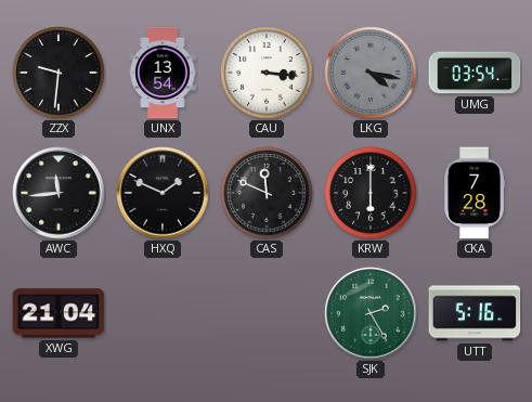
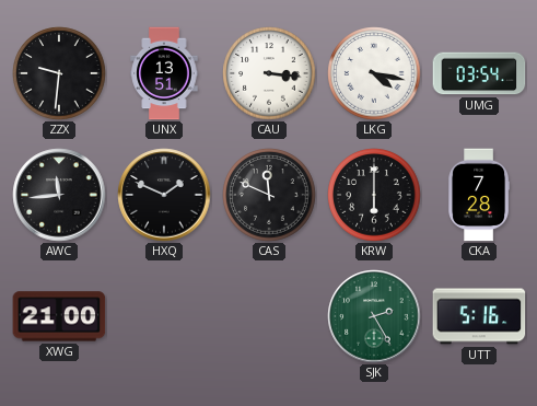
UNX: 13:54 -> 13:51
LKG dial: grey -> white
XWG: 21:04 -> 21:00
